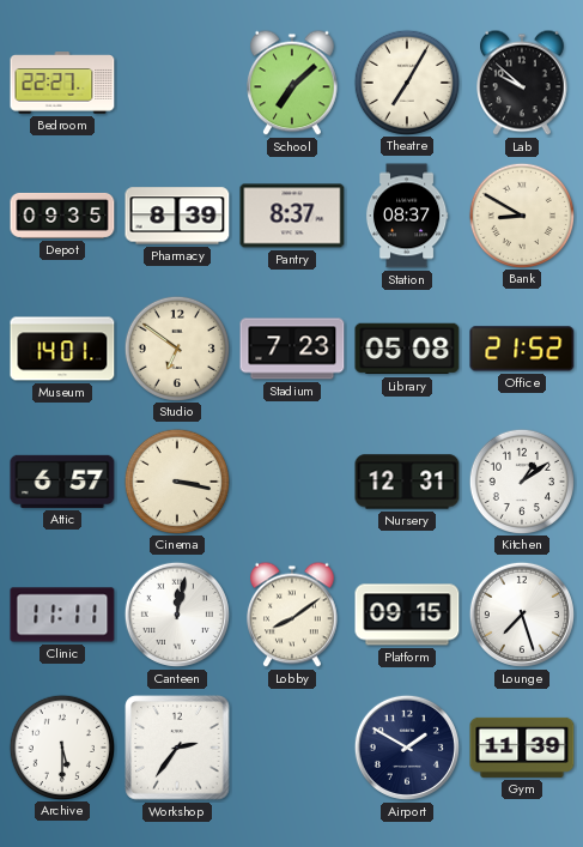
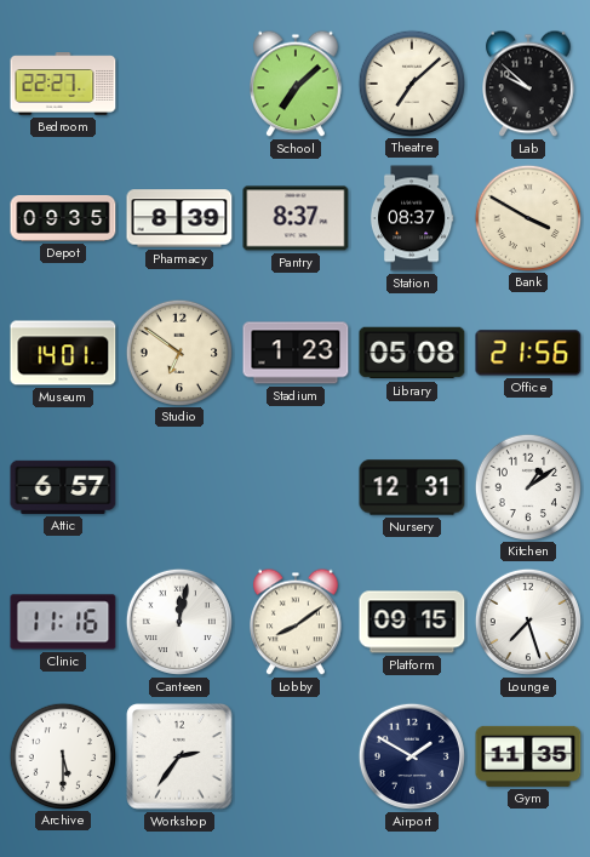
Theatre: 7:05 -> 7:08
Bank: 8:50 -> 3:50
Stadium: 7:23 -> 1:23
Office: 21:52 -> 21:56
Cinema: 3:17 -> none
Clinic: 11:11 -> 11:16
Gym: 11:39 -> 11:35
